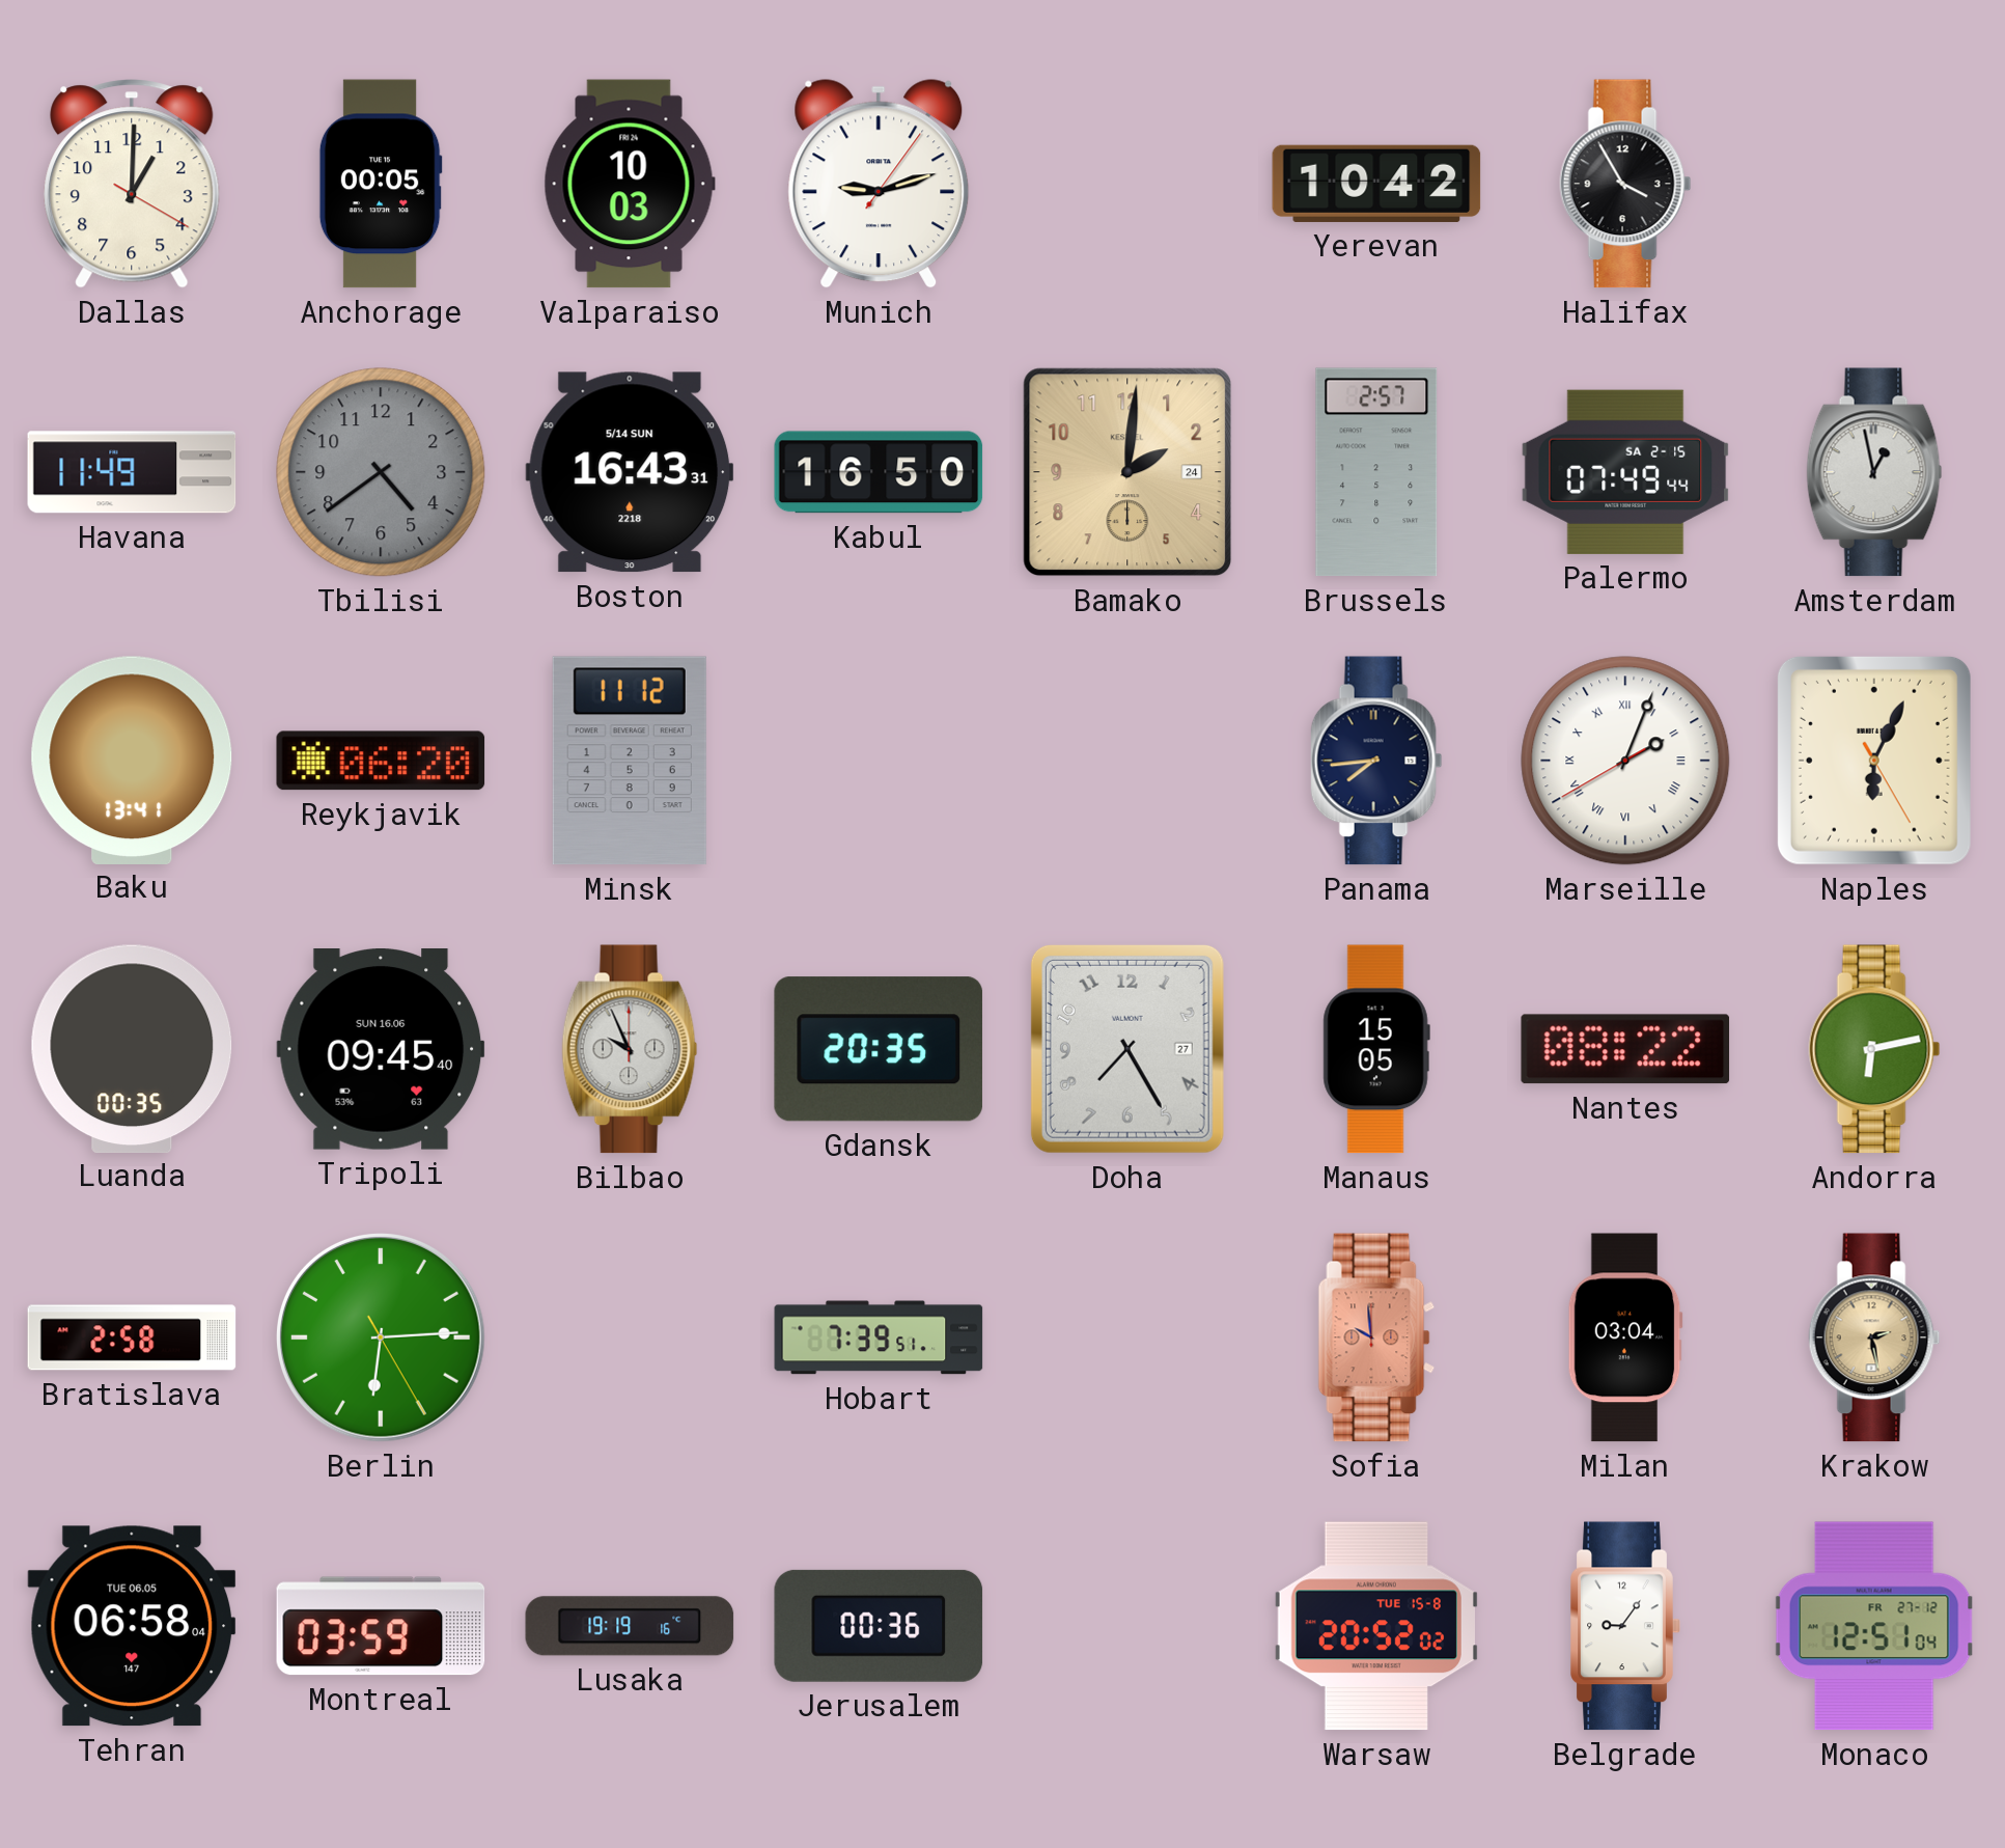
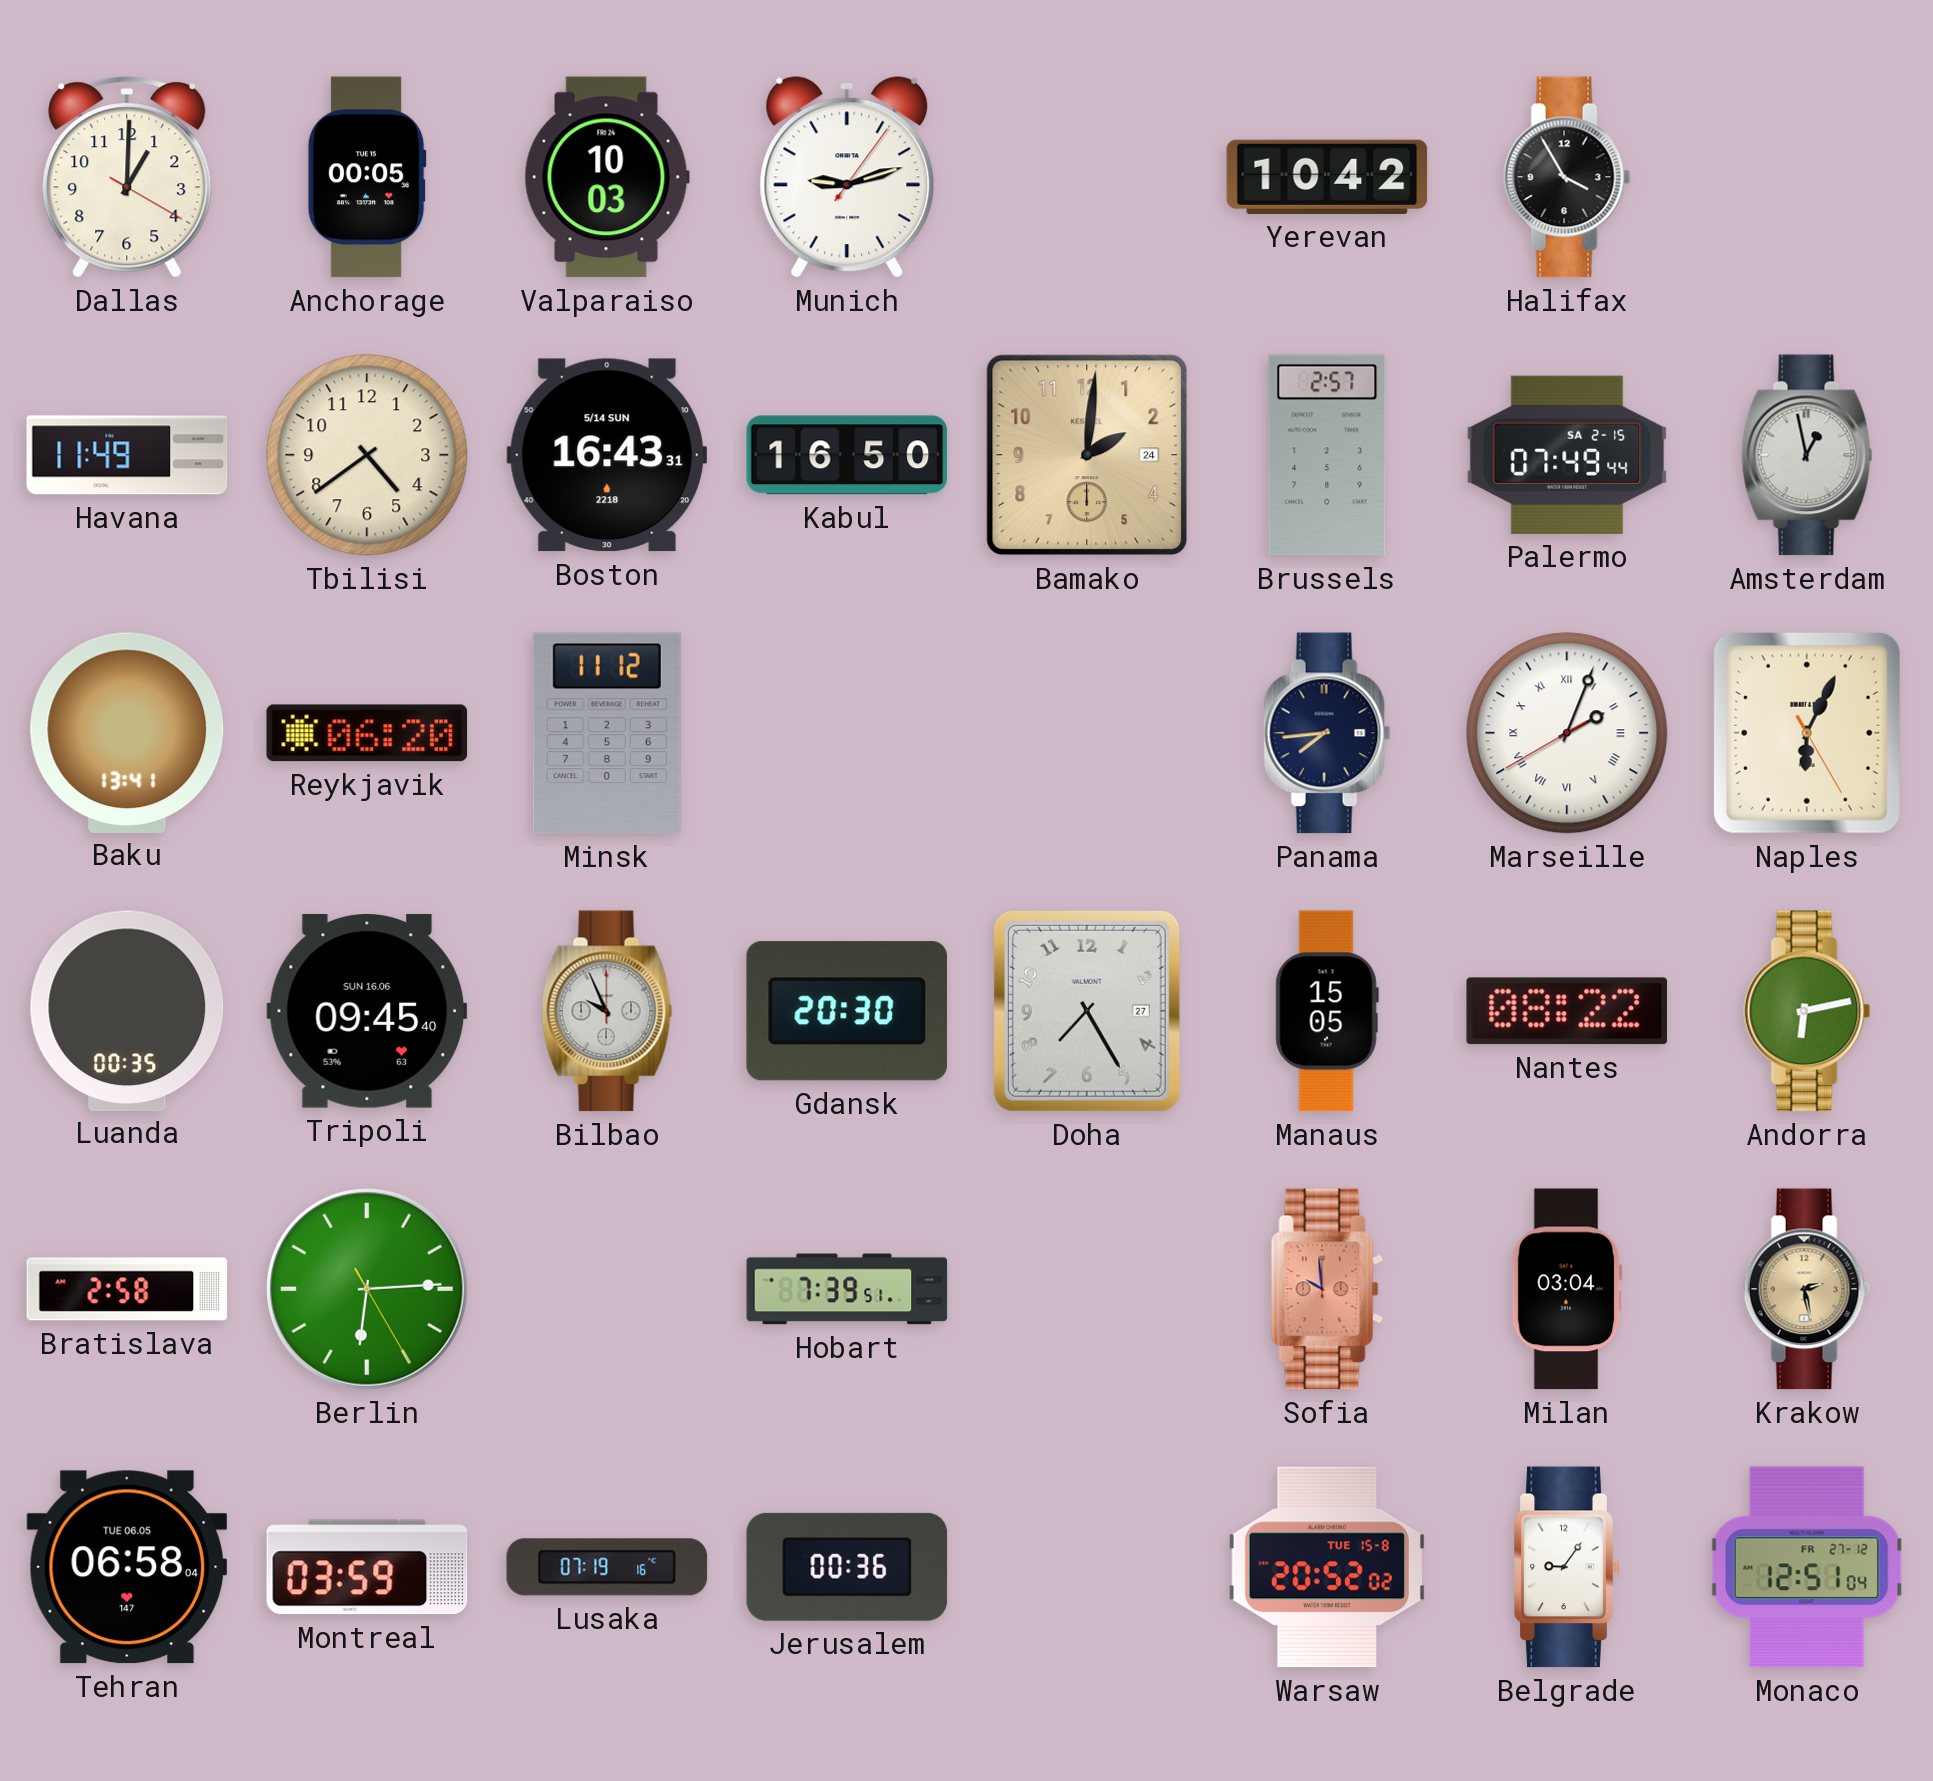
Tbilisi dial: grey -> cream
Gdansk: 20:35 -> 20:30
Lusaka: 19:19 -> 07:19
